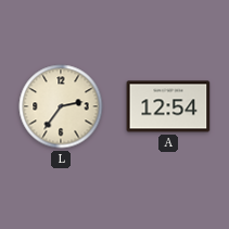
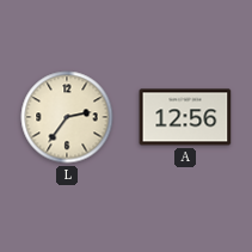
A: 12:54 -> 12:56
